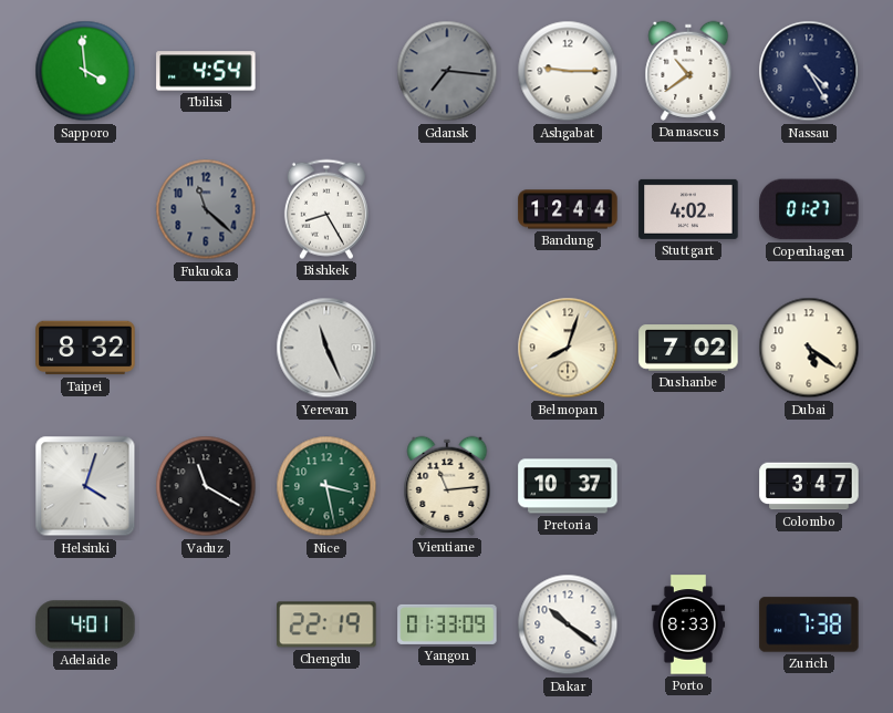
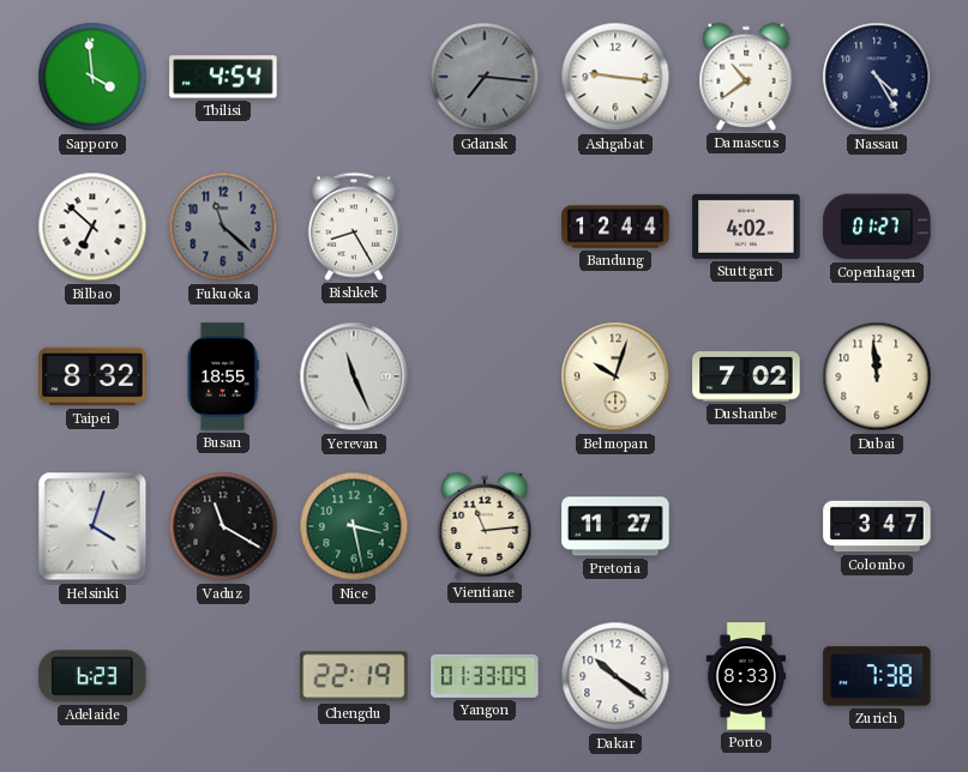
Ashgabat: 9:15 -> 9:16
Bilbao: none -> 6:52
Busan: none -> 18:55
Belmopan: 8:03 -> 10:03
Dubai: 5:21 -> 11:59
Pretoria: 10:37 -> 11:27
Adelaide: 4:01 -> 6:23
